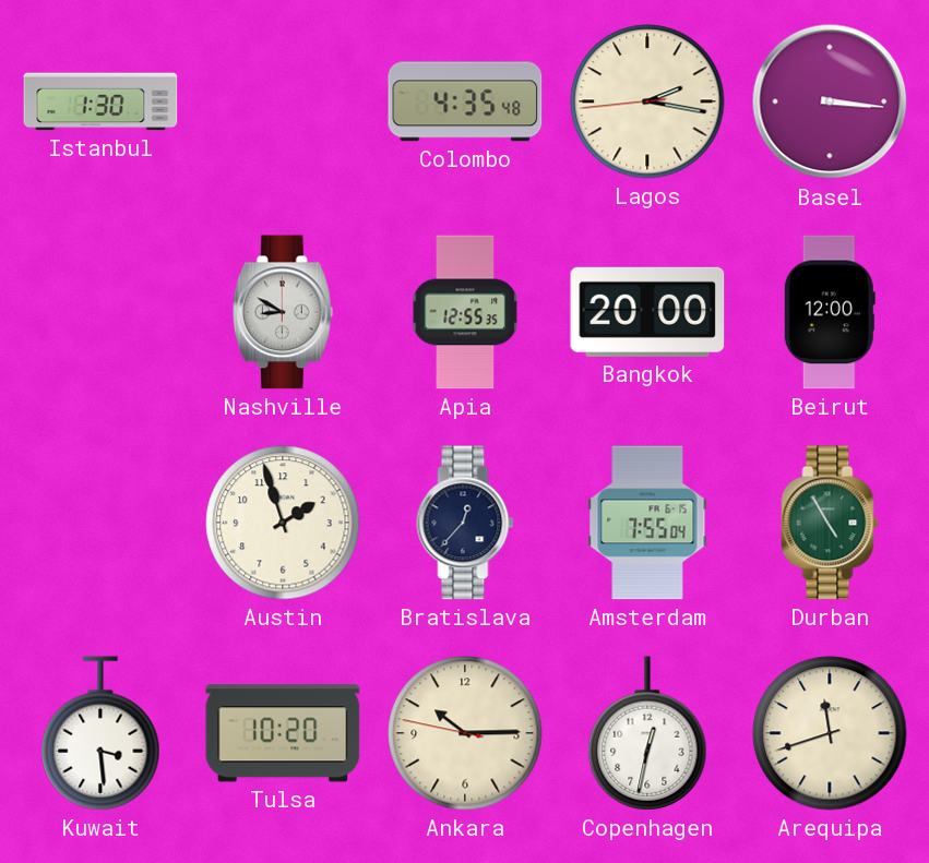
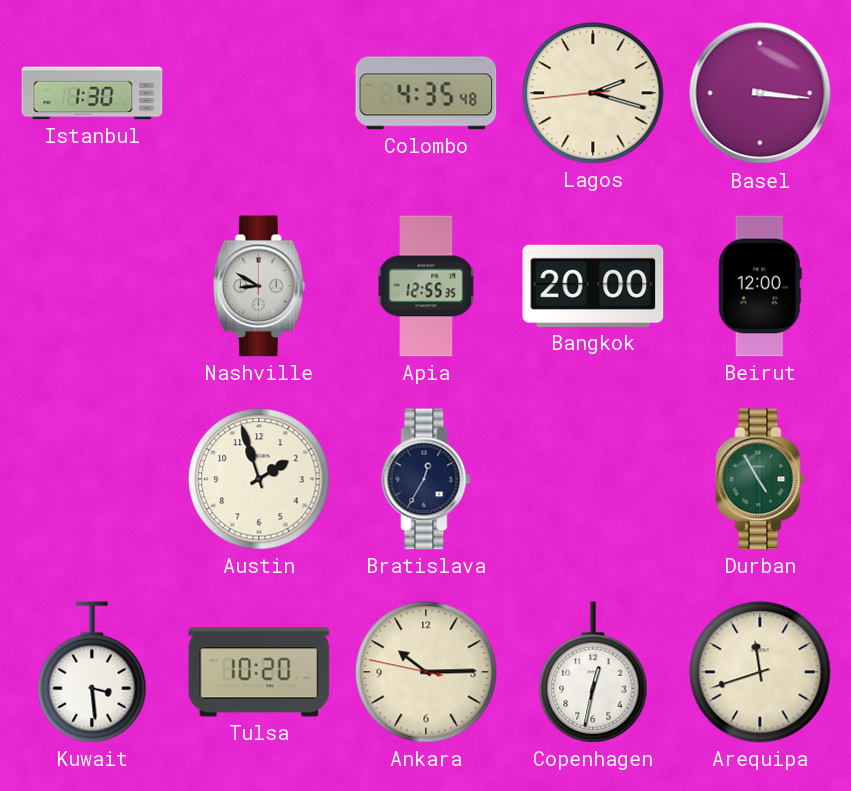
Lagos: 2:16 -> 2:17
Bratislava: 12:37 -> 12:35
Amsterdam: 7:55 -> none
